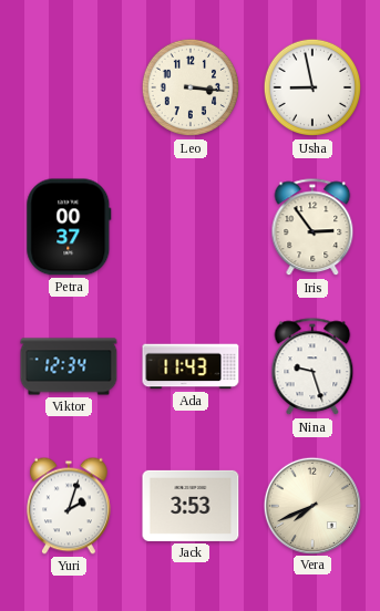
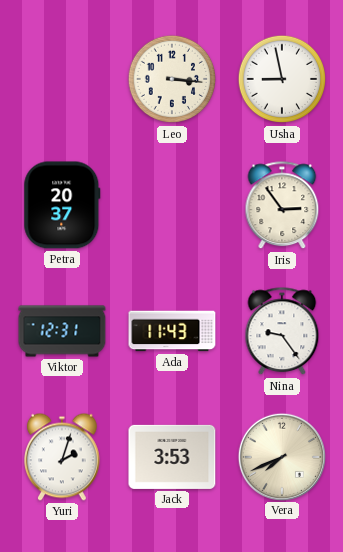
Petra: 00:37 -> 20:37
Viktor: 12:34 -> 12:31
Nina: 9:27 -> 9:24
